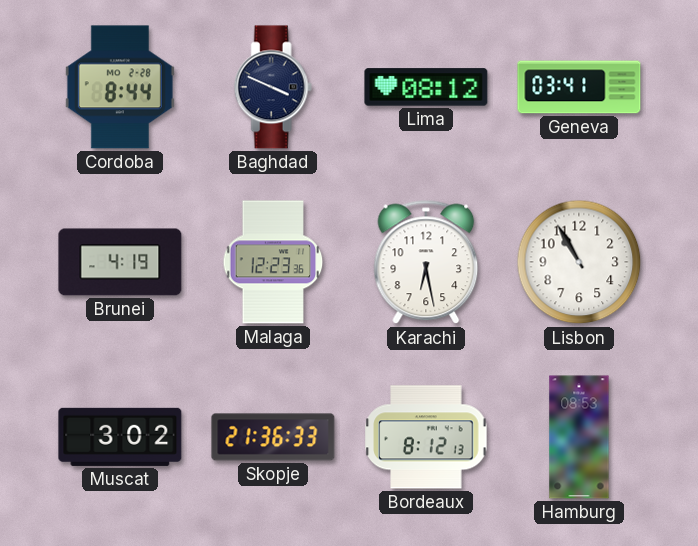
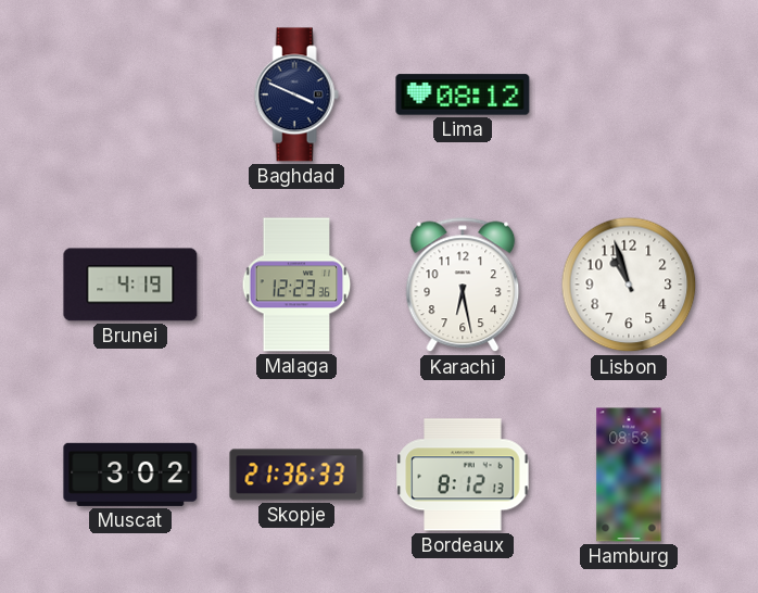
Cordoba: 8:44 -> none
Geneva: 03:41 -> none
Lisbon: 10:55 -> 10:57
